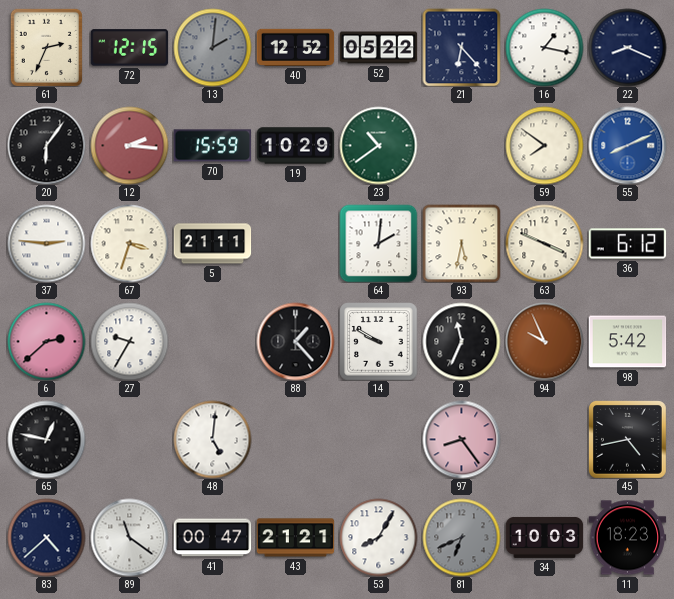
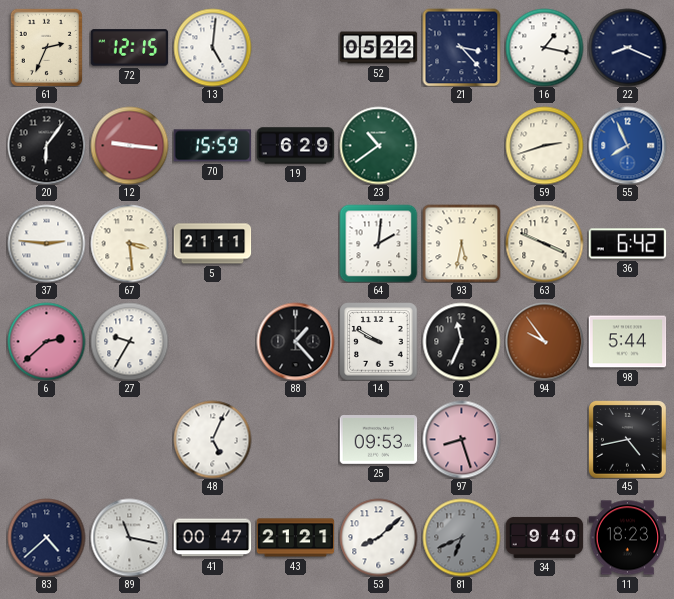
13: 2:01 -> 5:01
13 dial: grey -> white
40: 12:52 -> none
21: 6:23 -> 3:23
12: 2:16 -> 9:16
19: 10:29 -> 6:29
59: 7:51 -> 2:42
55: 8:11 -> 7:56
67: 3:33 -> 3:29
36: 6:12 -> 6:42
94: 9:56 -> 9:54
98: 5:42 -> 5:44
65: 12:47 -> none
48: 5:01 -> 5:04
25: none -> 09:53
97: 8:24 -> 8:27
89: 11:21 -> 11:17
53: 8:05 -> 8:08
34: 10:03 -> 9:40
